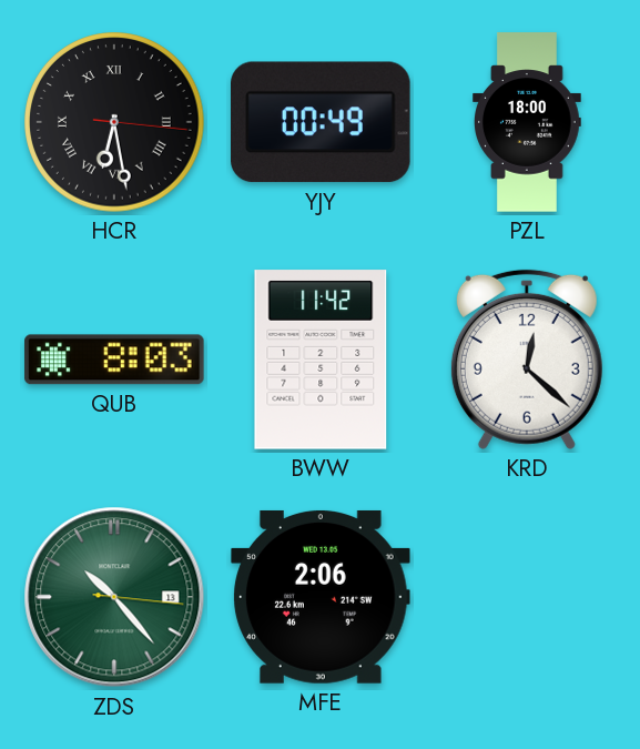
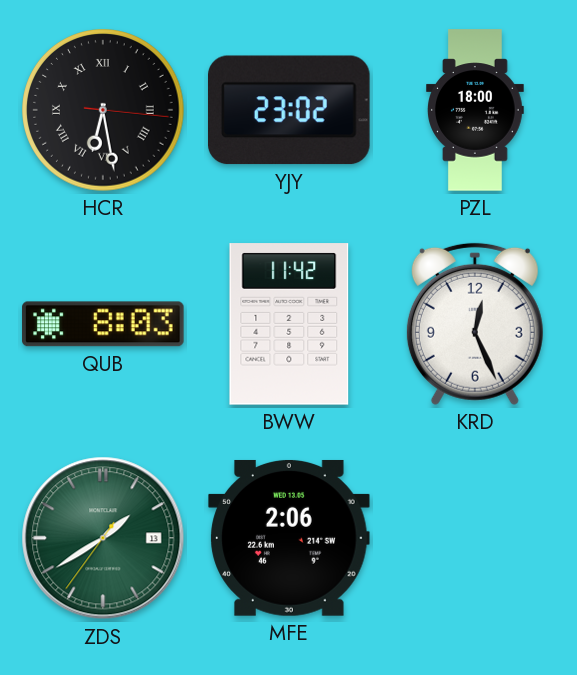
YJY: 00:49 -> 23:02
KRD: 12:22 -> 12:26
ZDS: 10:23 -> 1:39
